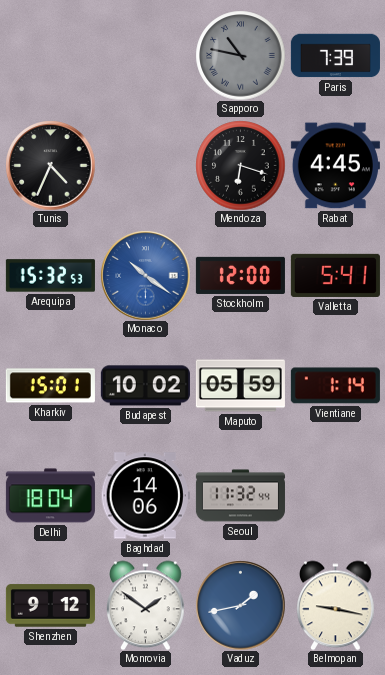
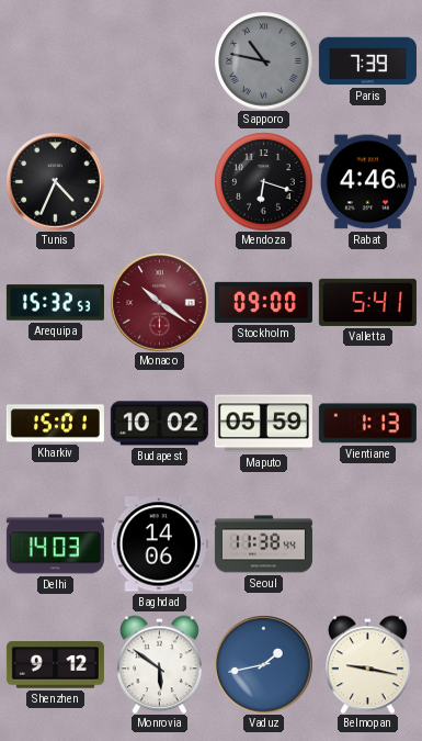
Rabat: 4:45 -> 4:46
Monaco dial: blue -> burgundy
Stockholm: 12:00 -> 09:00
Vientiane: 1:14 -> 1:13
Delhi: 18:04 -> 14:03
Seoul: 11:32 -> 11:38
Monrovia: 1:51 -> 5:51
